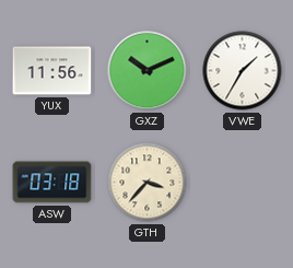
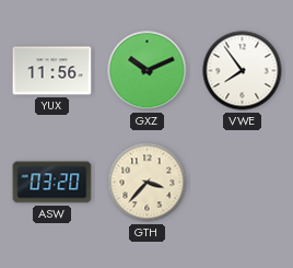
VWE: 1:35 -> 7:54
ASW: 03:18 -> 03:20
